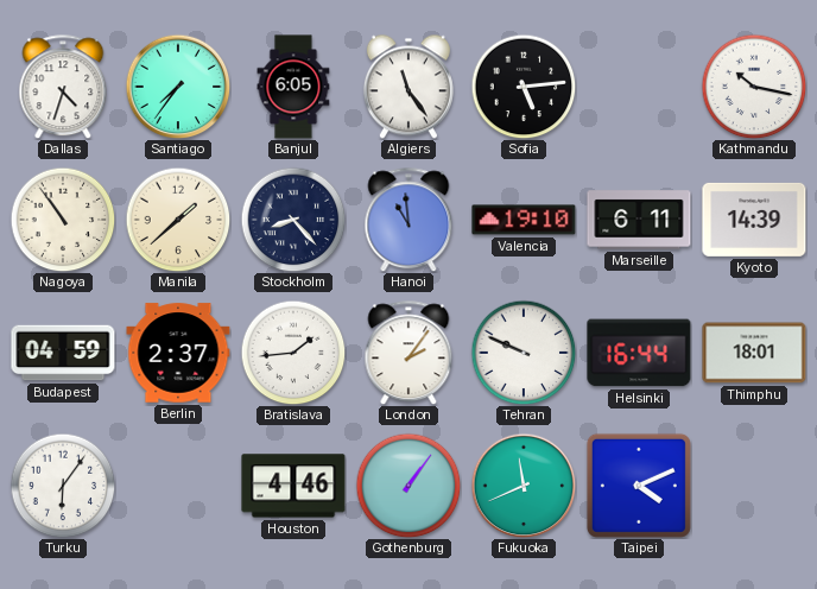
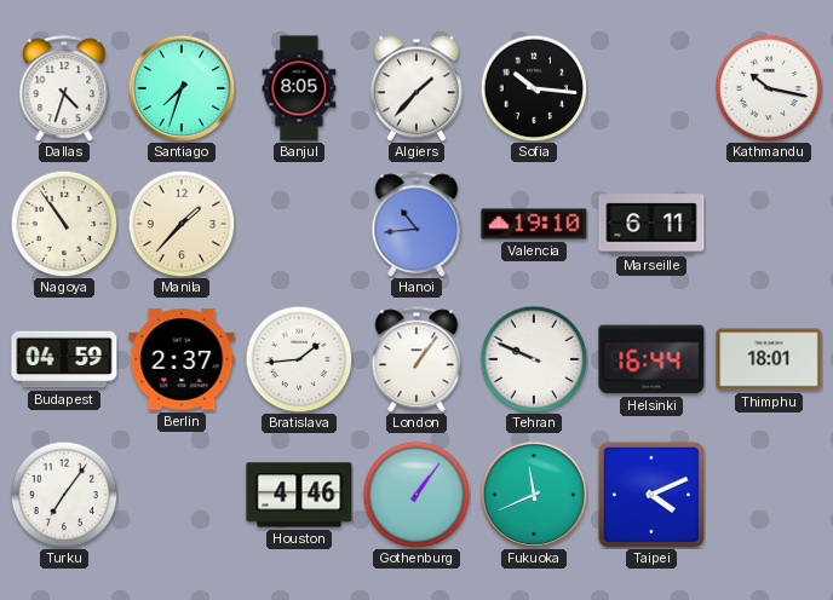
Santiago: 7:36 -> 7:33
Banjul: 6:05 -> 8:05
Algiers: 11:24 -> 1:37
Sofia: 5:14 -> 10:16
Manila: 1:38 -> 1:37
Stockholm: 8:23 -> none
Hanoi: 10:59 -> 10:44
Kyoto: 14:39 -> none
London: 2:06 -> 1:06
Turku: 6:06 -> 7:06
